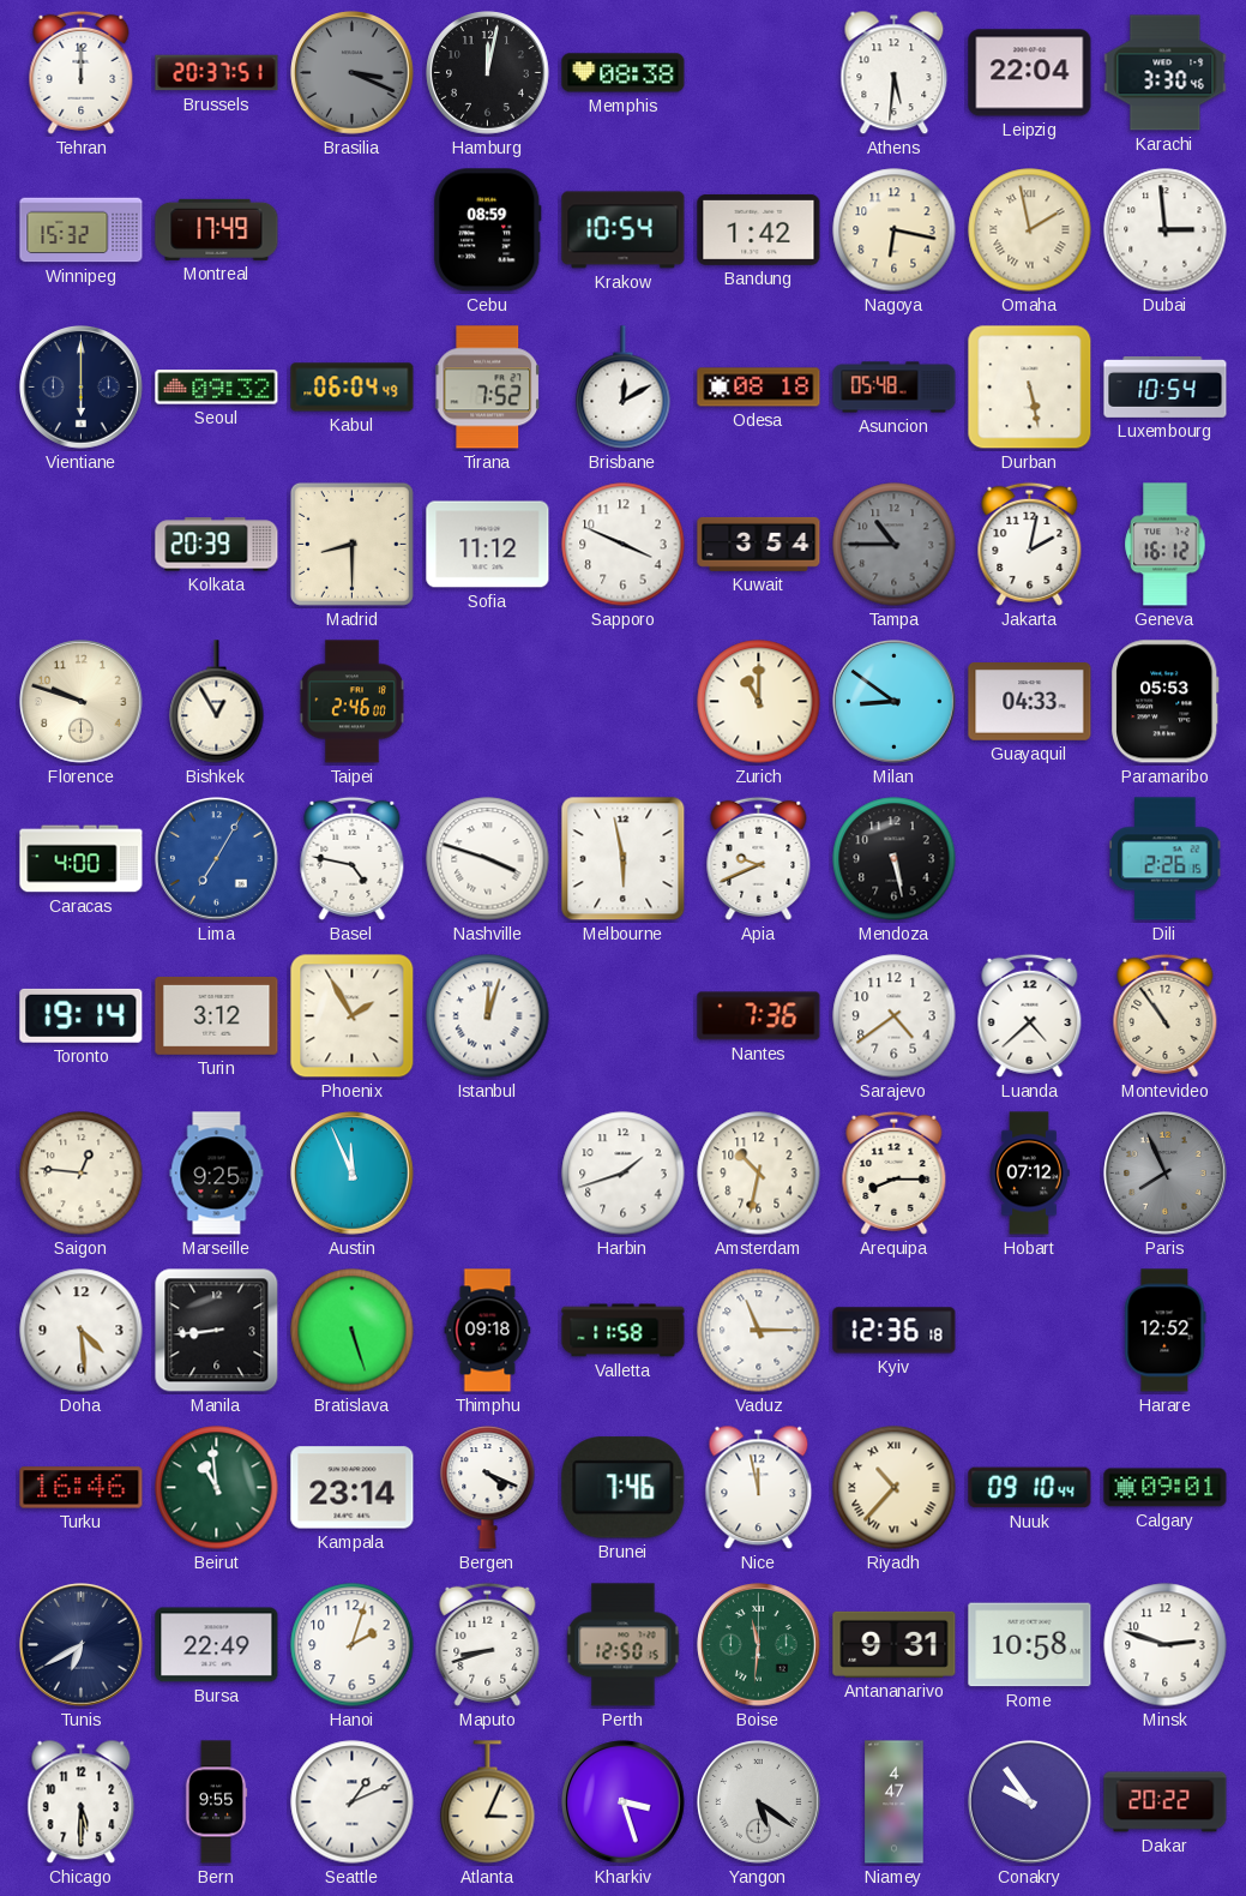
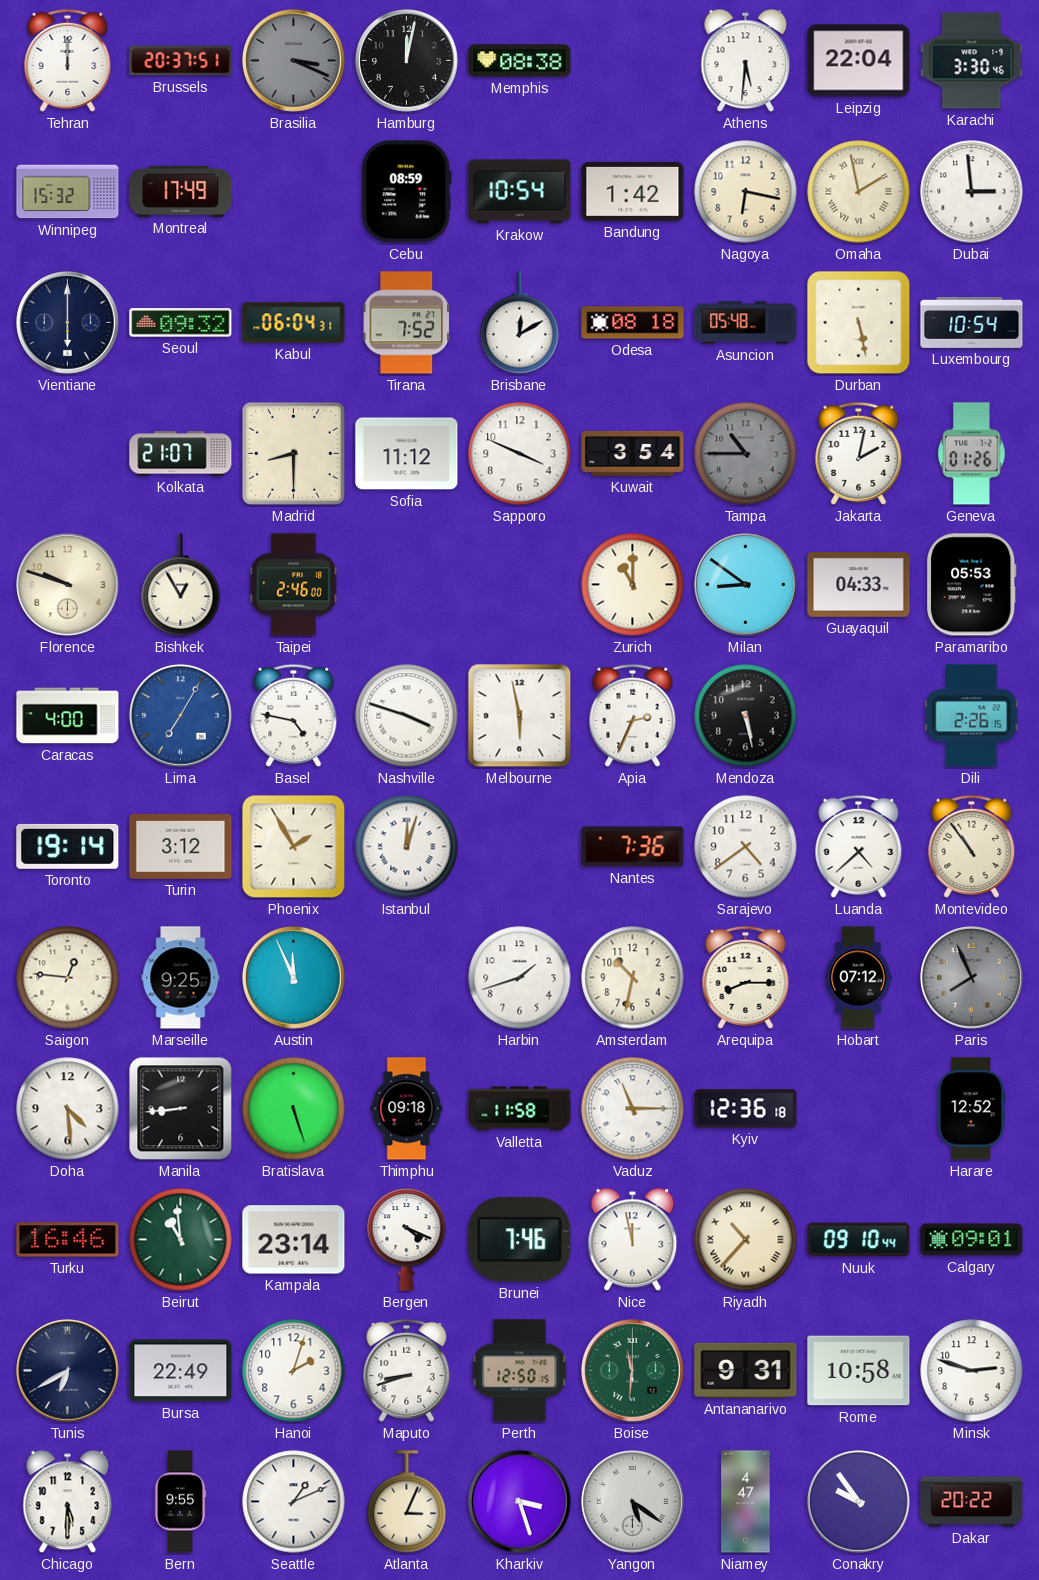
Kabul: 06:04:49 -> 06:04:31
Kolkata: 20:39 -> 21:07
Geneva: 16:12 -> 01:26
Apia: 9:41 -> 2:34
